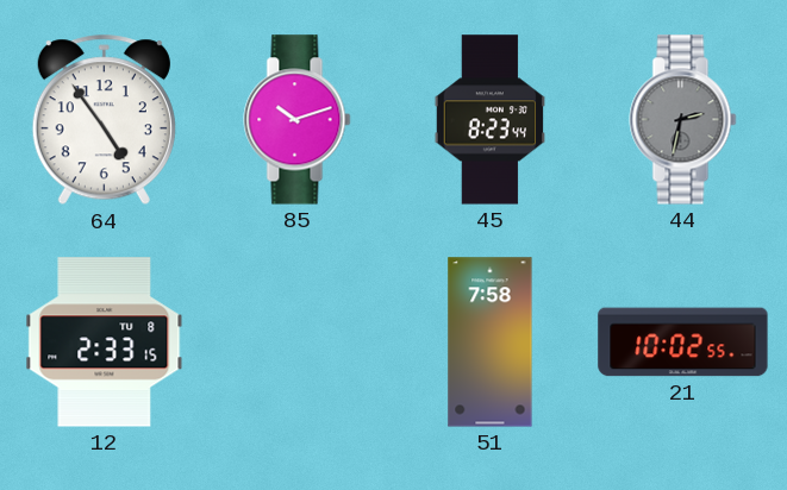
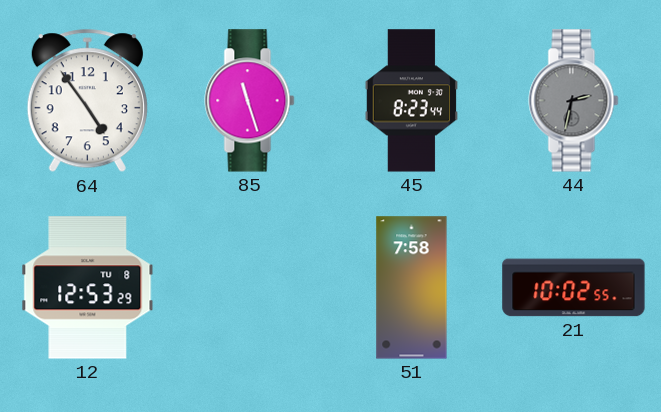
85: 10:12 -> 11:27
12: 2:33 -> 12:53
